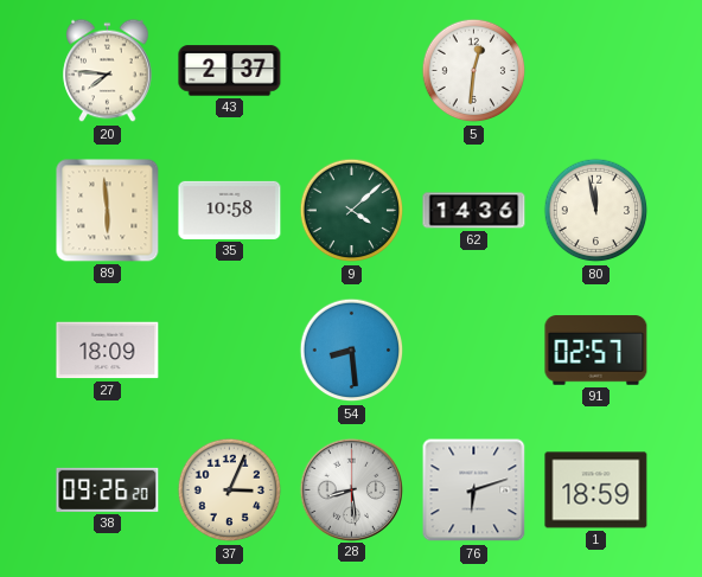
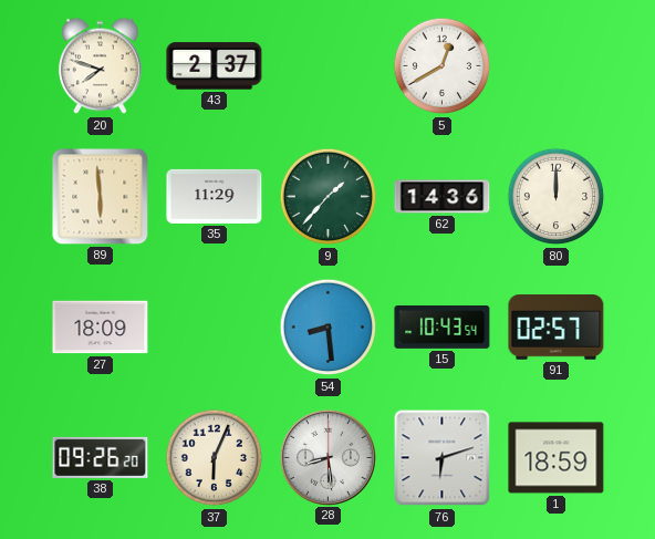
20: 7:46 -> 7:48
5: 12:31 -> 12:40
35: 10:58 -> 11:29
9: 4:08 -> 1:37
80: 11:58 -> 12:00
15: none -> 10:43
37: 3:04 -> 6:04
